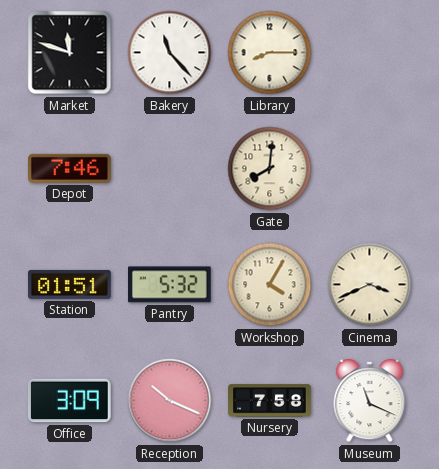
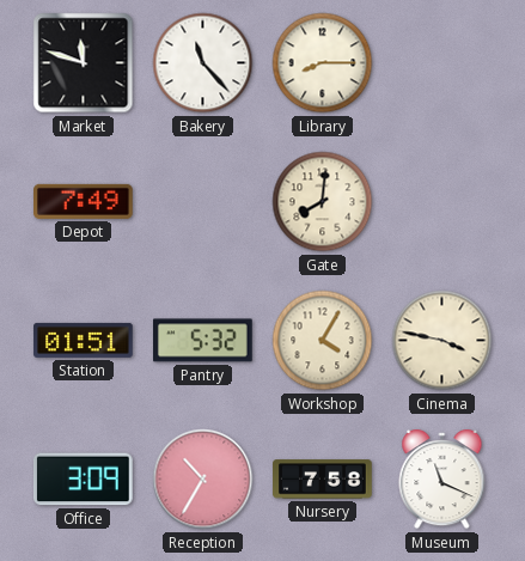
Depot: 7:46 -> 7:49
Cinema: 3:41 -> 3:47
Reception: 10:19 -> 10:35
